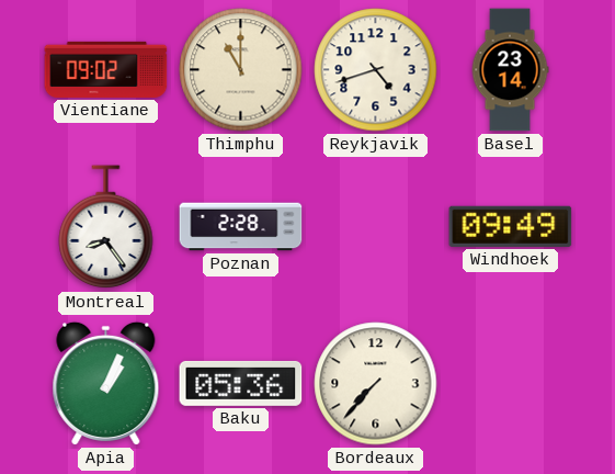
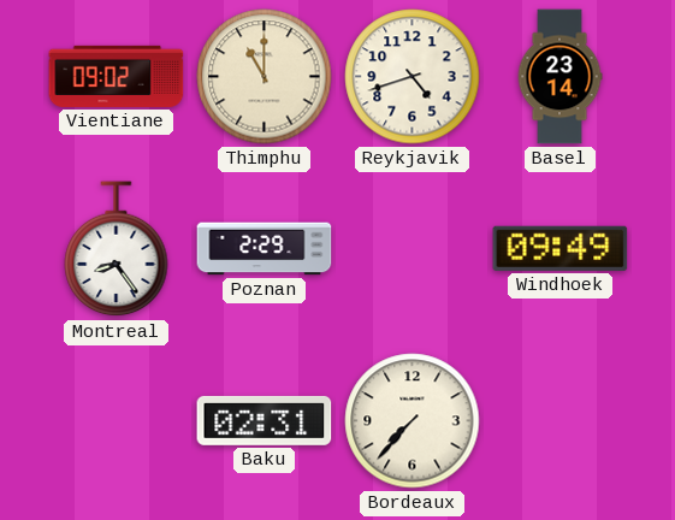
Poznan: 2:28 -> 2:29
Apia: 1:04 -> none
Baku: 05:36 -> 02:31
